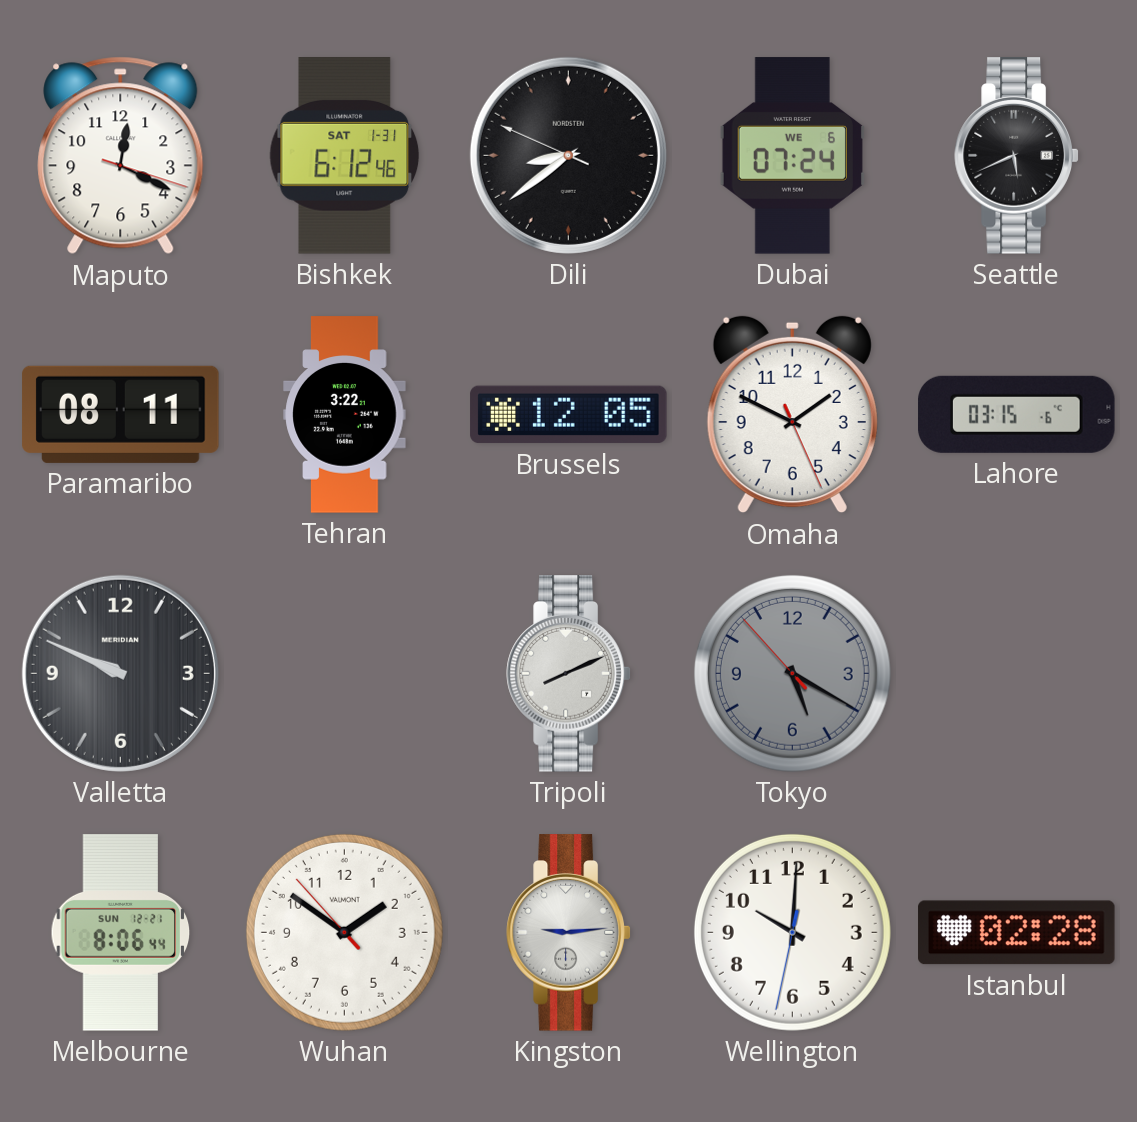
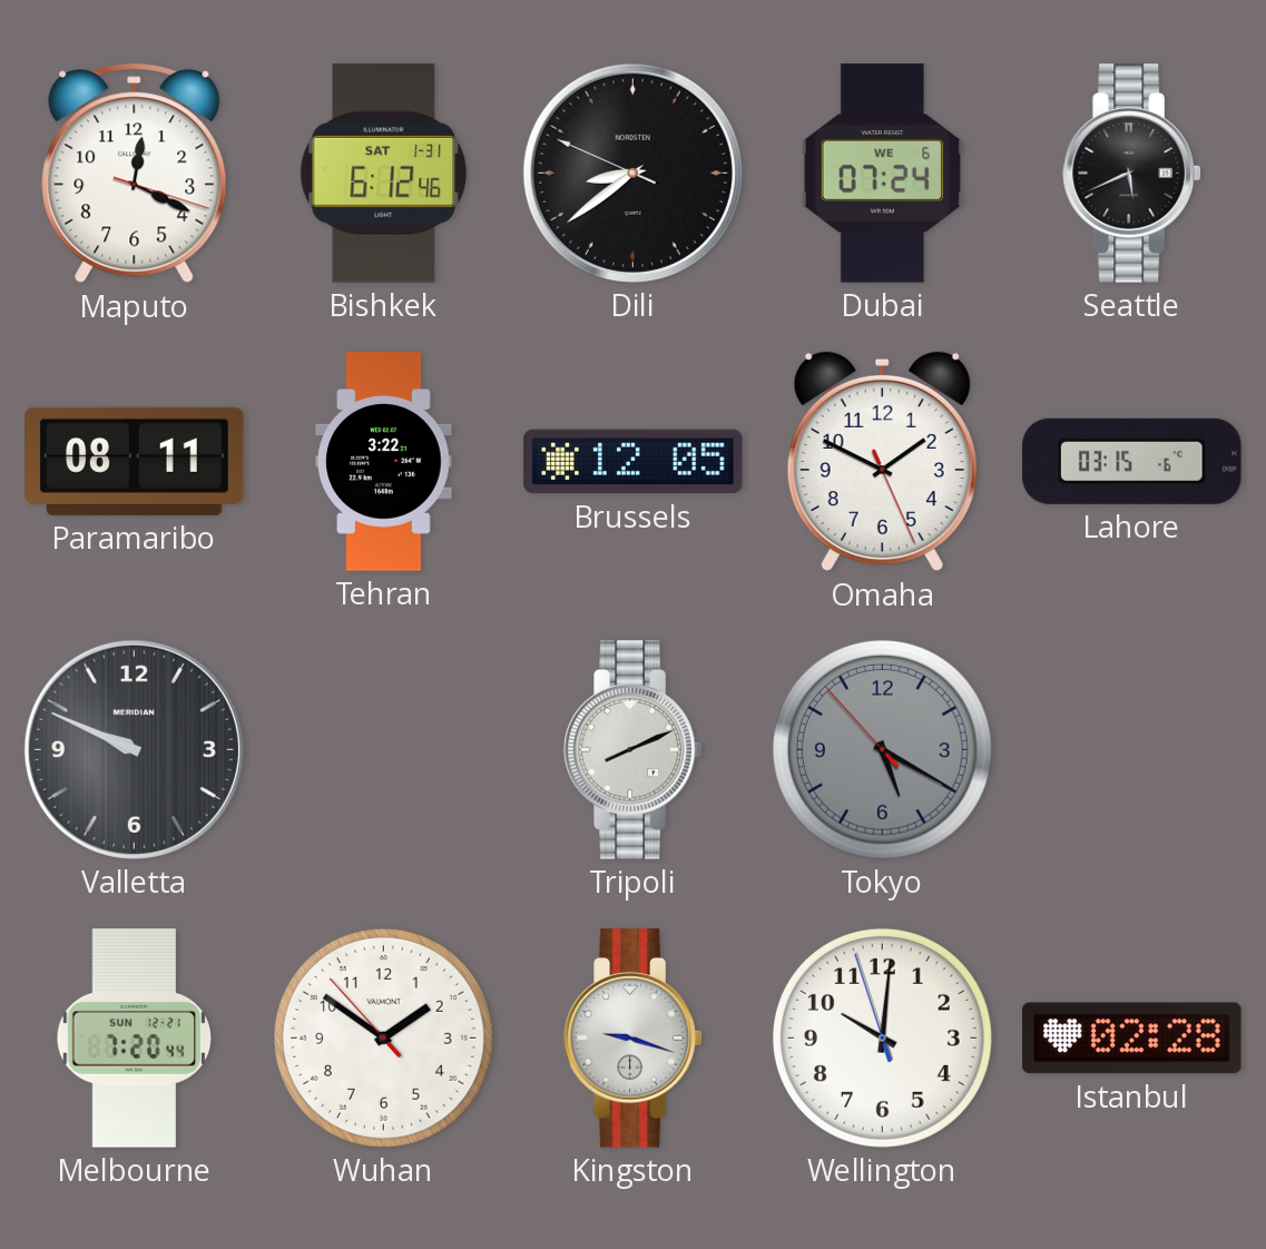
Melbourne: 8:06 -> 7:20
Kingston: 9:14 -> 9:18
Wellington: 10:00:32 -> 10:00:57
